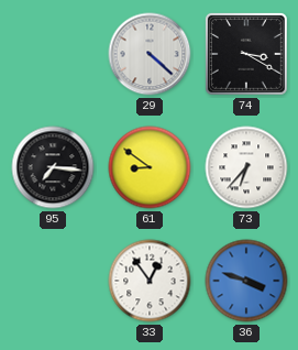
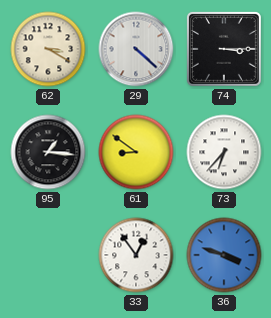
62: none -> 3:20
74: 3:20 -> 3:15
95: 7:16 -> 1:16
